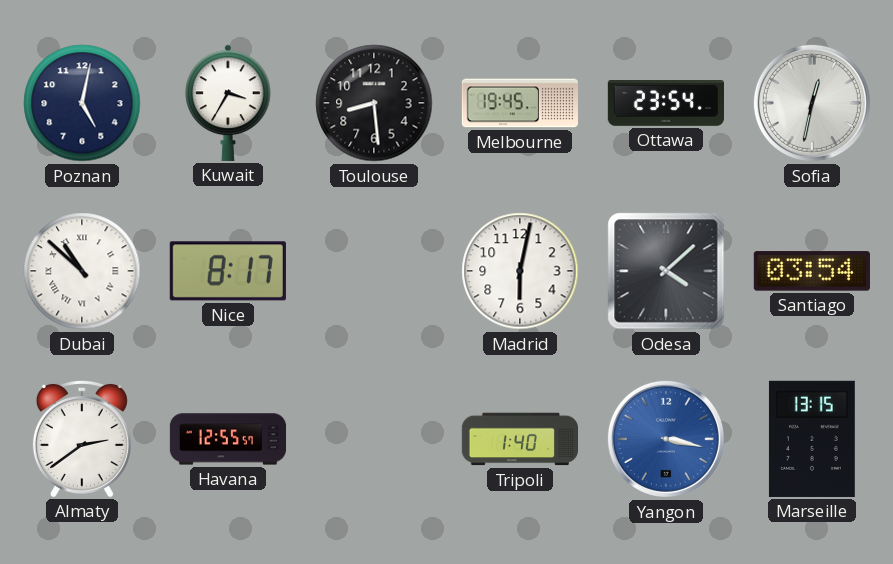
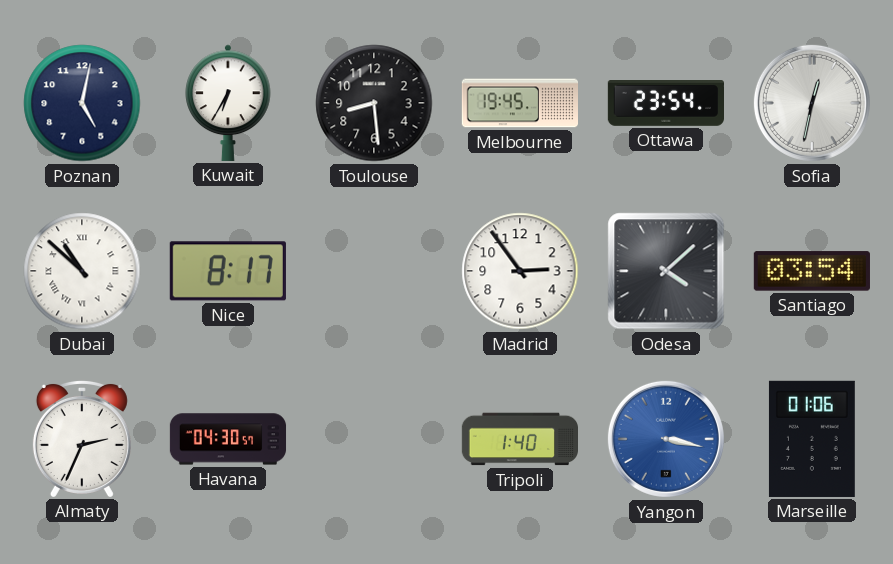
Kuwait: 3:35 -> 6:35
Madrid: 6:02 -> 2:54
Almaty: 2:39 -> 2:34
Havana: 12:55 -> 04:30
Marseille: 13:15 -> 01:06
